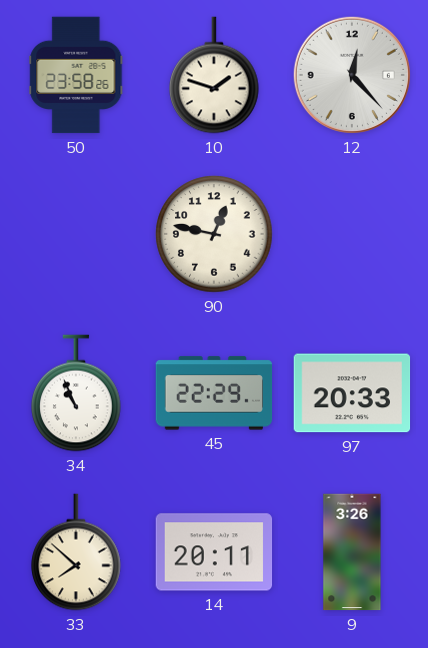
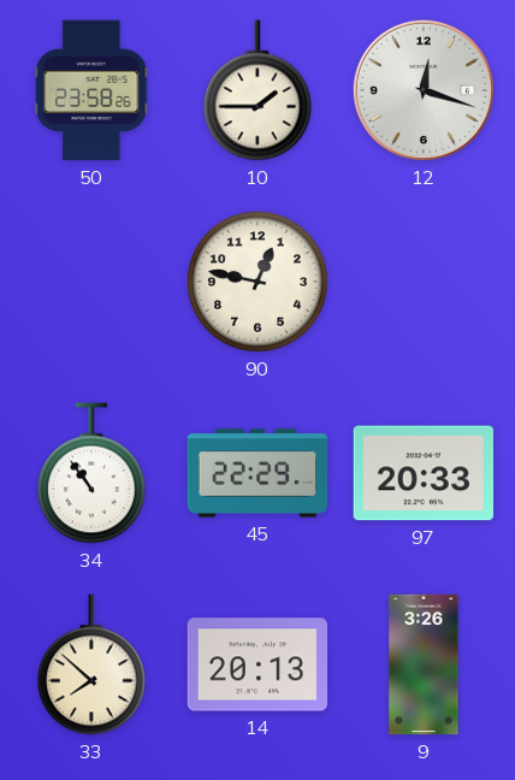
10: 1:48 -> 1:45
12: 12:23 -> 12:18
34: 10:56 -> 10:54
14: 20:11 -> 20:13
